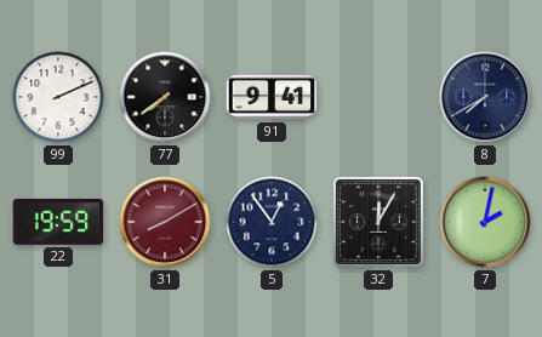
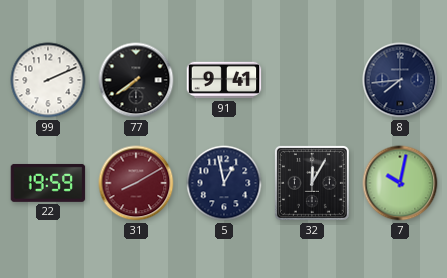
8: 7:40 -> 7:44
5: 12:54 -> 12:58
7: 2:02 -> 10:02
